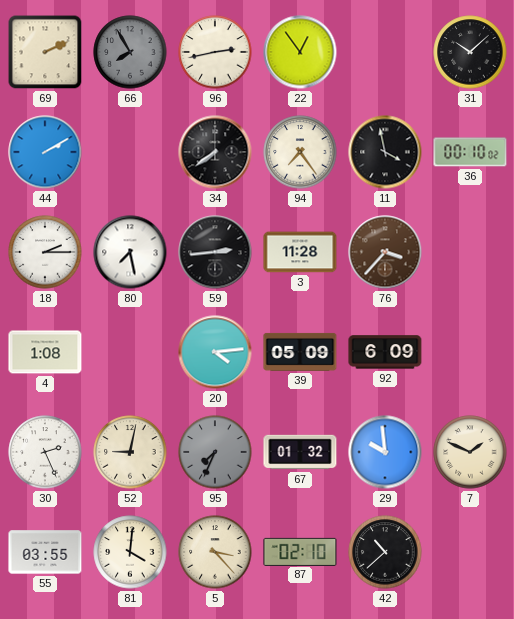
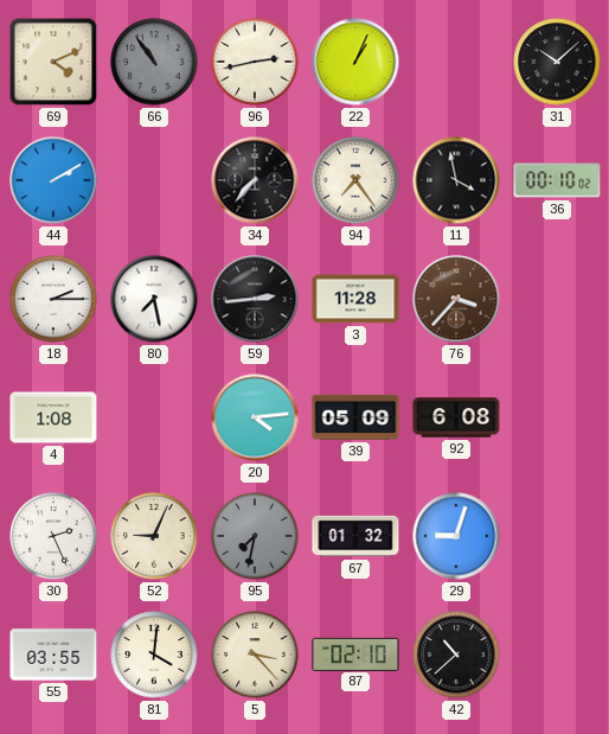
69: 2:11 -> 4:11
66: 7:55 -> 10:54
22: 12:54 -> 1:04
34: 7:39 -> 7:37
92: 6:09 -> 6:08
52: 9:02 -> 9:04
95: 7:34 -> 7:32
29: 9:59 -> 9:03
7: 1:49 -> none
